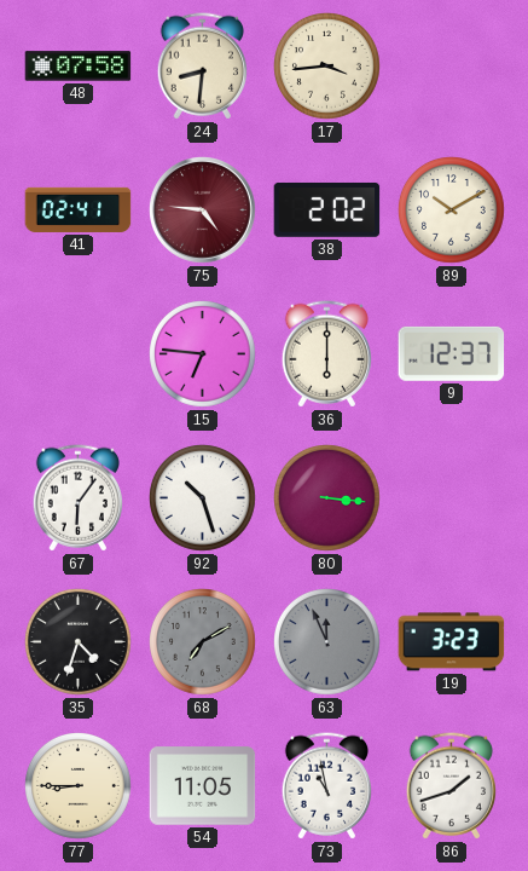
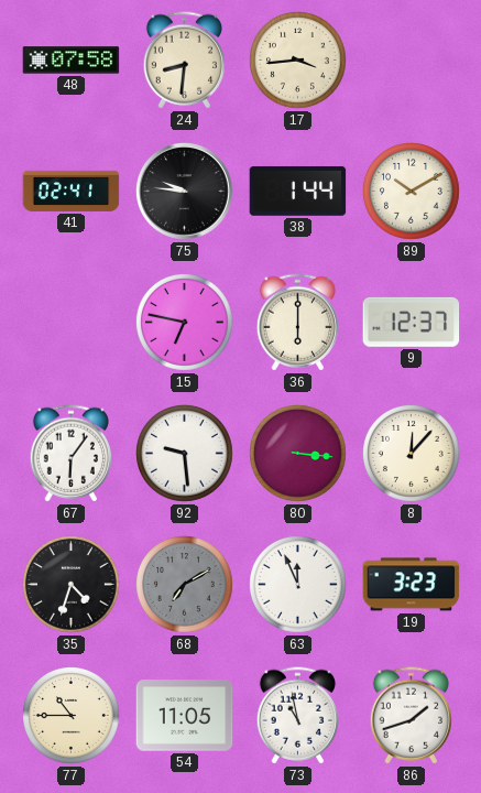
75: 4:46 -> 9:46
75 dial: burgundy -> black
38: 2:02 -> 1:44
15: 6:46 -> 6:47
92: 10:27 -> 9:29
8: none -> 12:07
63 dial: grey -> white
77: 8:45 -> 10:45
